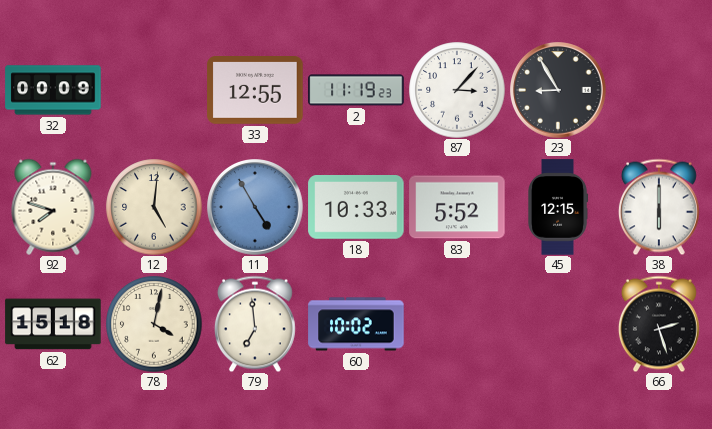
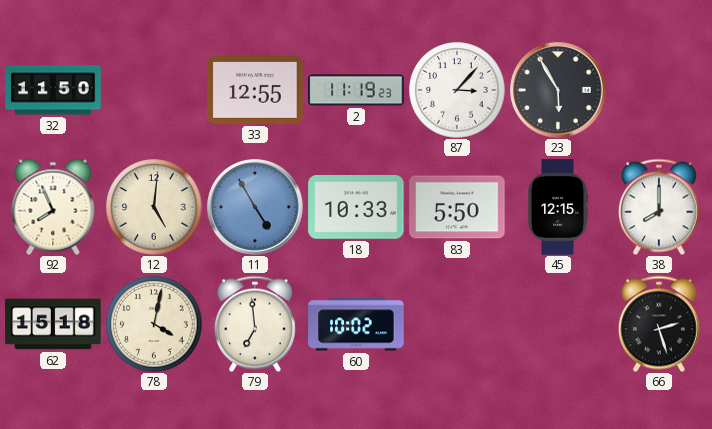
32: 00:09 -> 11:50
23: 8:55 -> 5:55
92: 7:48 -> 7:56
83: 5:52 -> 5:50
38: 6:00 -> 8:00
